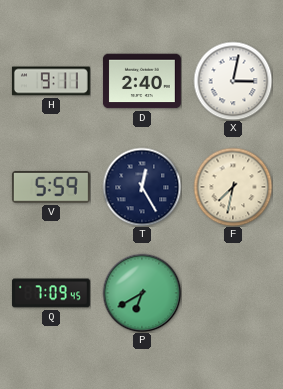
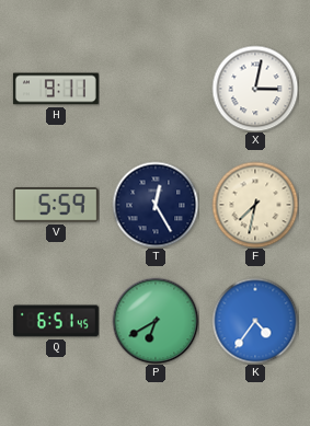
D: 2:40 -> none
Q: 7:09 -> 6:51
K: none -> 4:36
